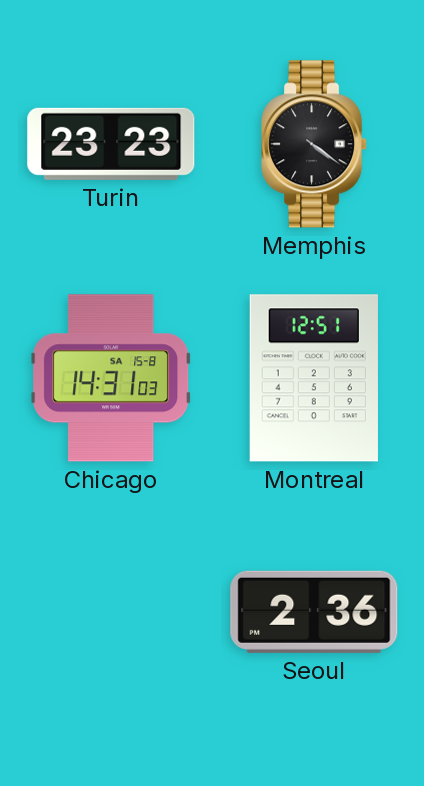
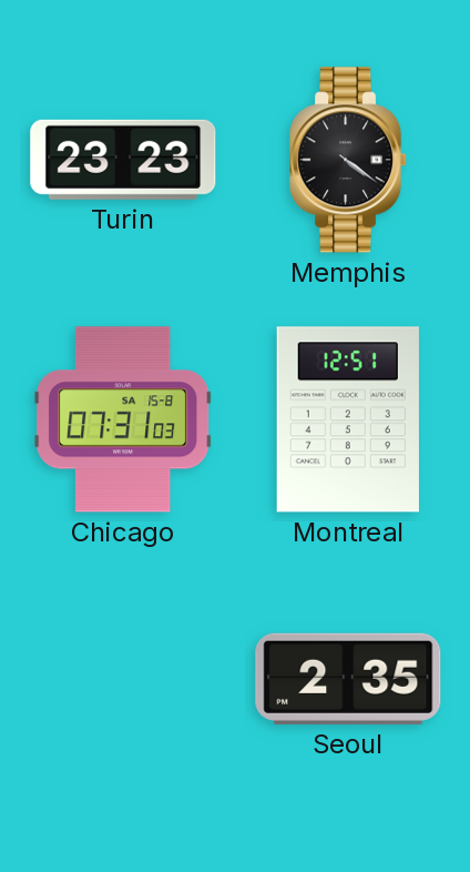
Chicago: 14:31 -> 07:31
Seoul: 2:36 -> 2:35
